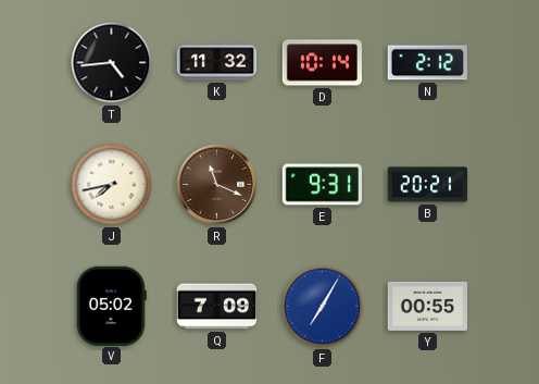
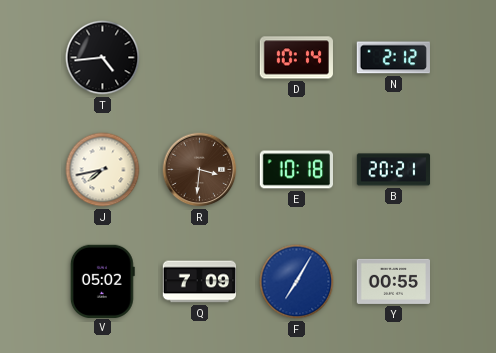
K: 11:32 -> none
R: 11:19 -> 3:31
E: 9:31 -> 10:18
